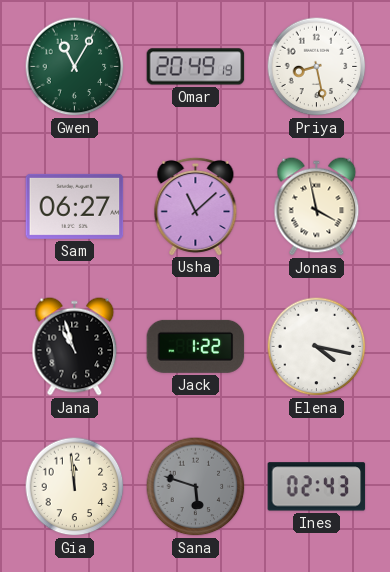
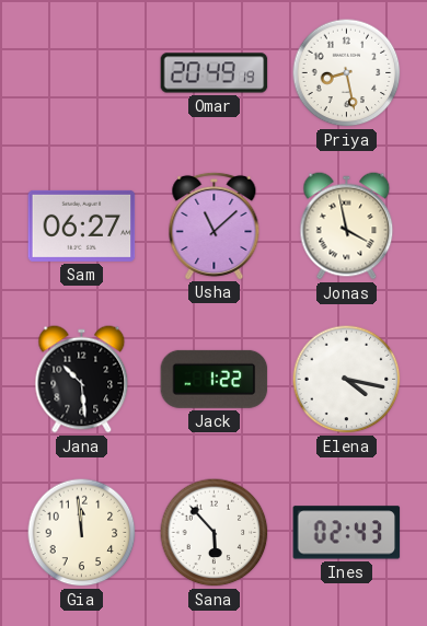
Gwen: 11:05 -> none
Jana: 10:57 -> 10:29
Sana: 5:48 -> 5:53
Sana dial: grey -> white
